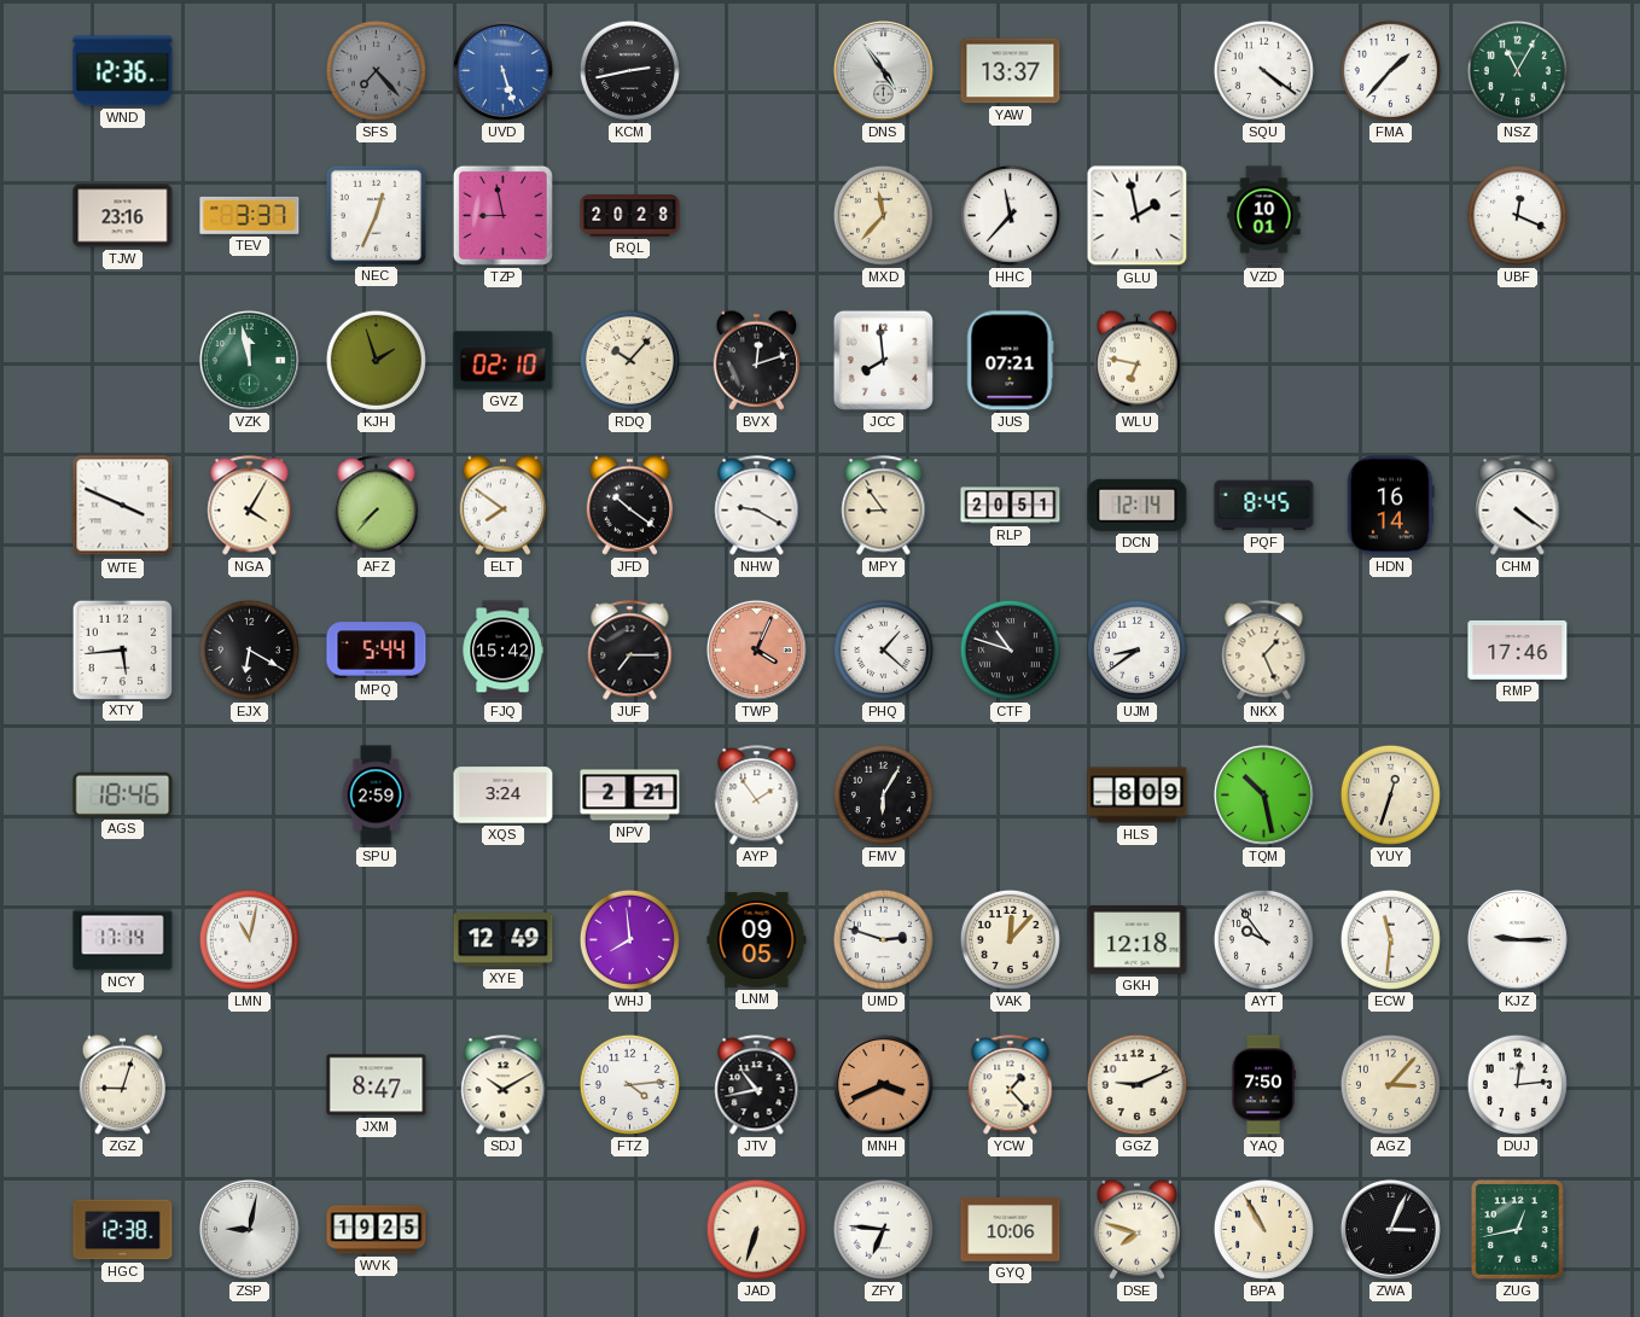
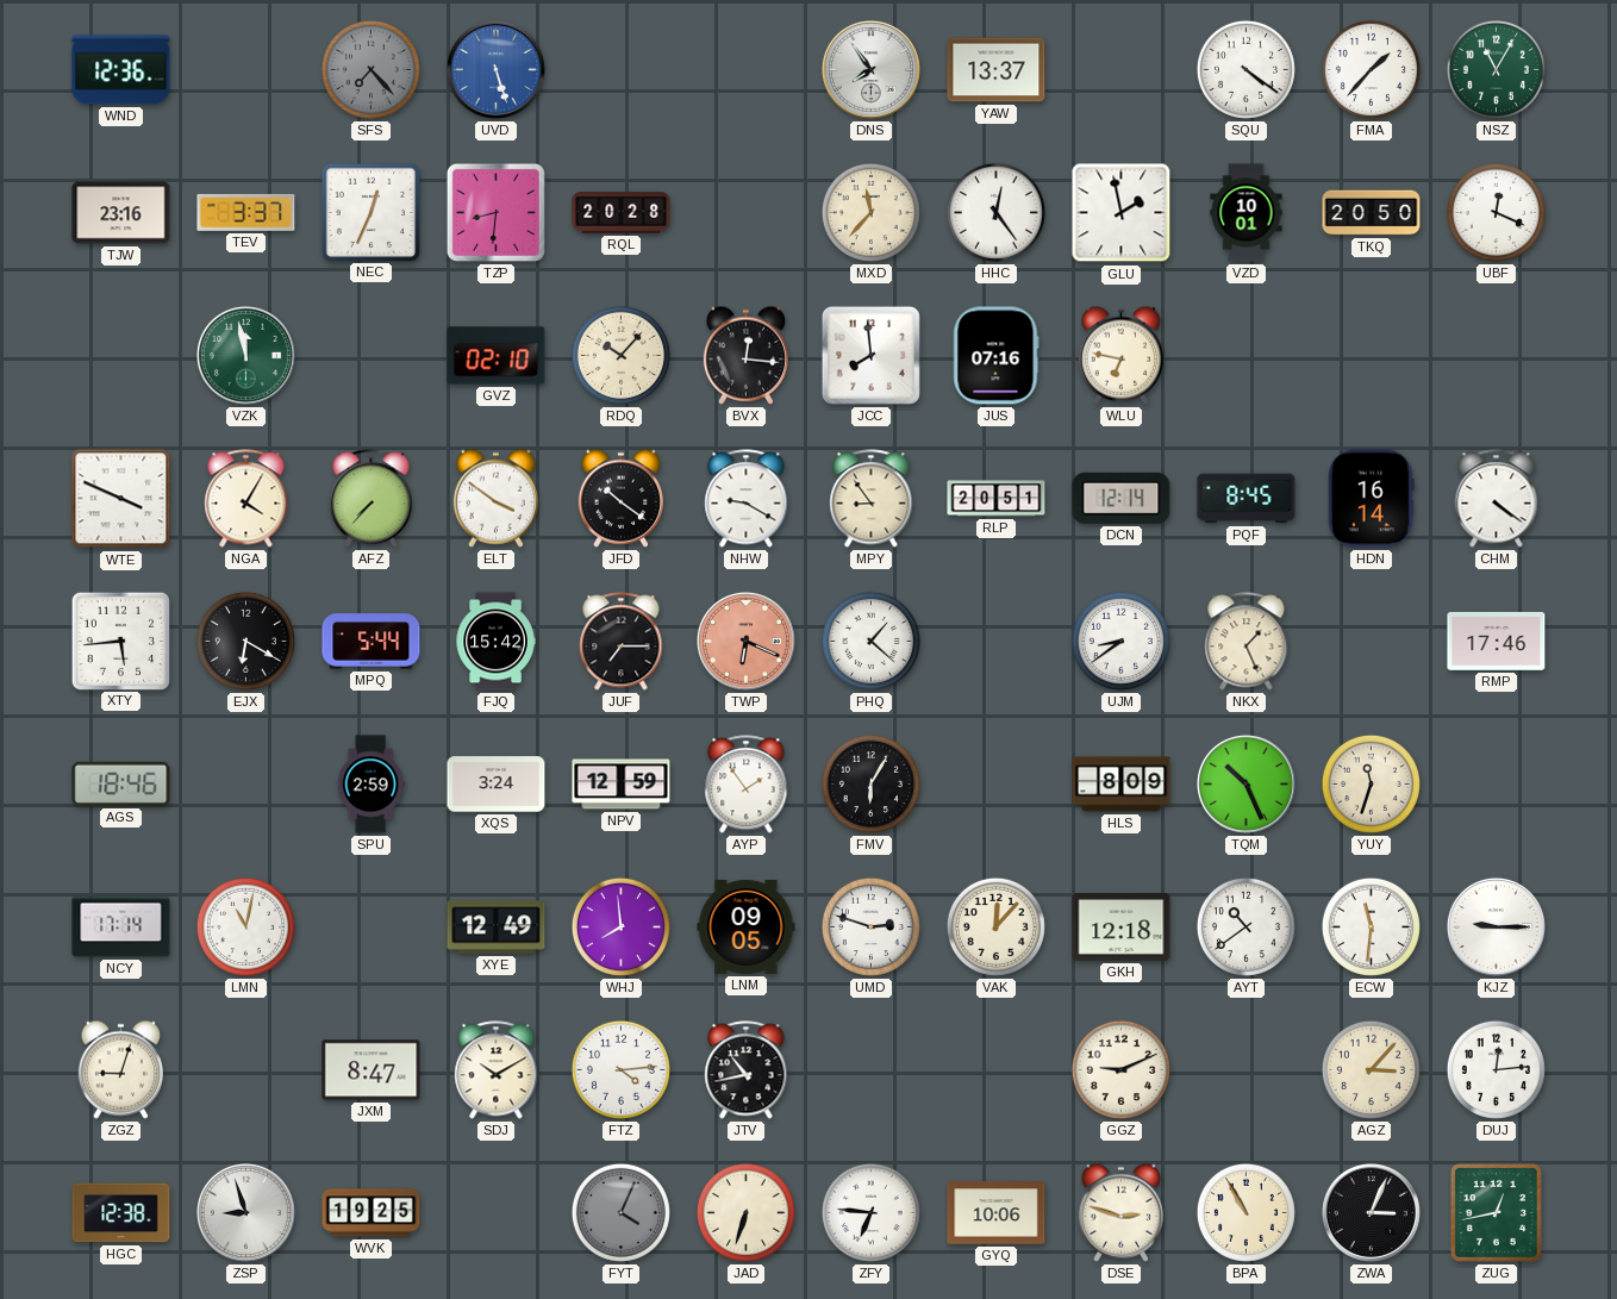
KCM: 2:43 -> none
DNS: 4:54 -> 7:54
TZP: 8:58 -> 8:31
HHC: 11:37 -> 12:24
TKQ: none -> 20:50
KJH: 1:57 -> none
BVX: 12:12 -> 12:16
JUS: 07:21 -> 07:16
ELT: 7:51 -> 3:51
TWP: 4:04 -> 6:19
CTF: 10:48 -> none
NPV: 2:21 -> 12:59
TQM: 10:28 -> 10:26
YUY: 12:33 -> 11:33
AYT: 9:54 -> 10:39
MNH: 3:41 -> none
YCW: 1:23 -> none
YAQ: 7:50 -> none
ZSP: 9:02 -> 8:57
FYT: none -> 4:04
DSE: 7:48 -> 2:48
